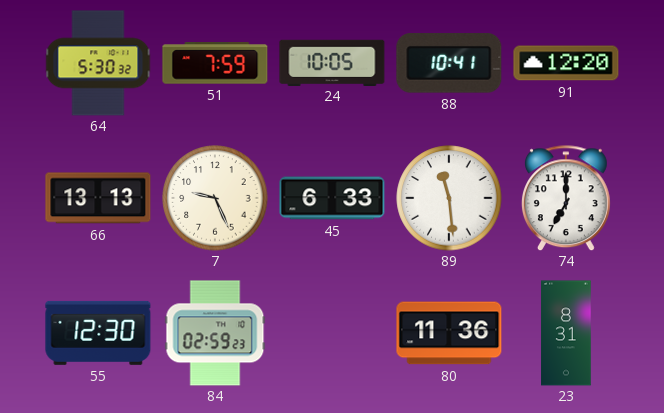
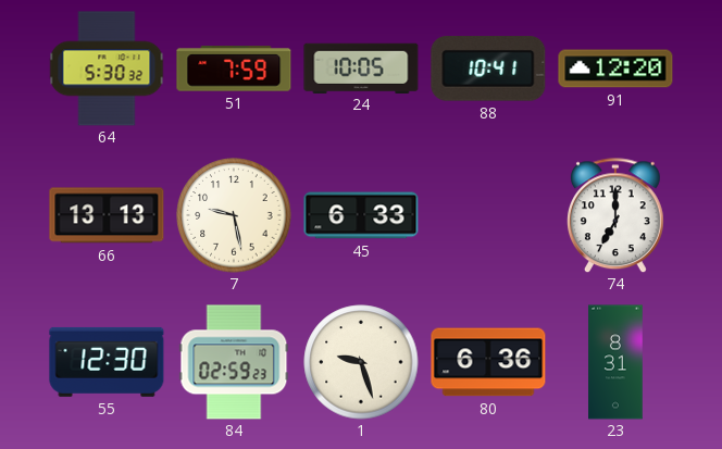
7: 9:26 -> 9:28
89: 11:29 -> none
1: none -> 9:27
80: 11:36 -> 6:36
